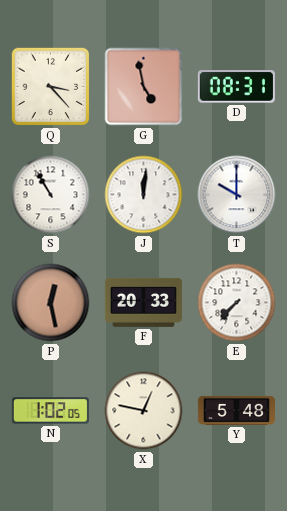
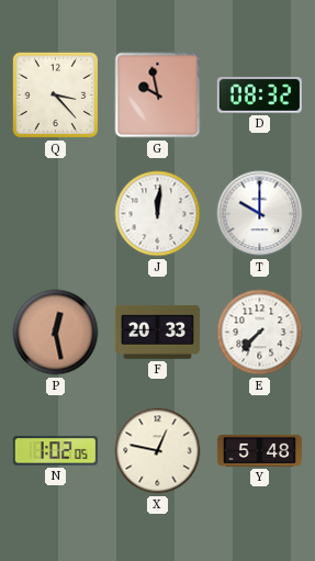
G: 4:58 -> 9:58
D: 08:31 -> 08:32
S: 10:55 -> none
